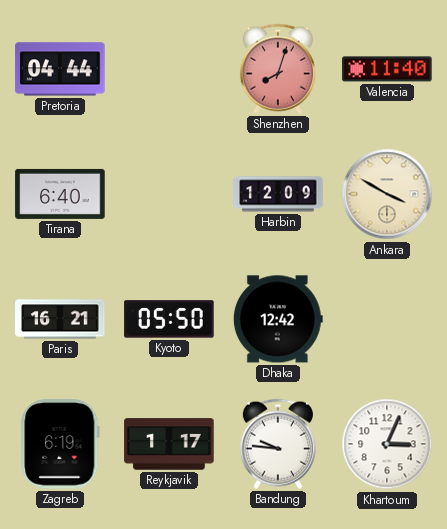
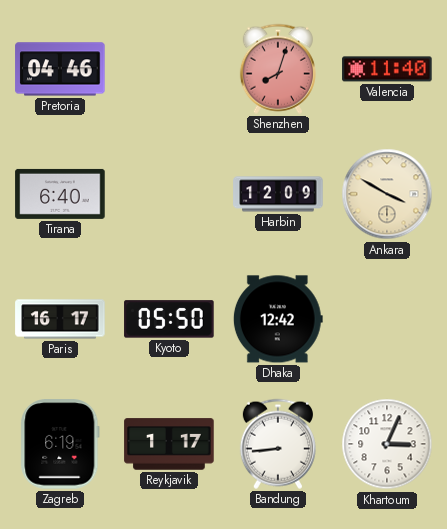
Pretoria: 04:44 -> 04:46
Paris: 16:21 -> 16:17
Bandung: 9:46 -> 8:44
